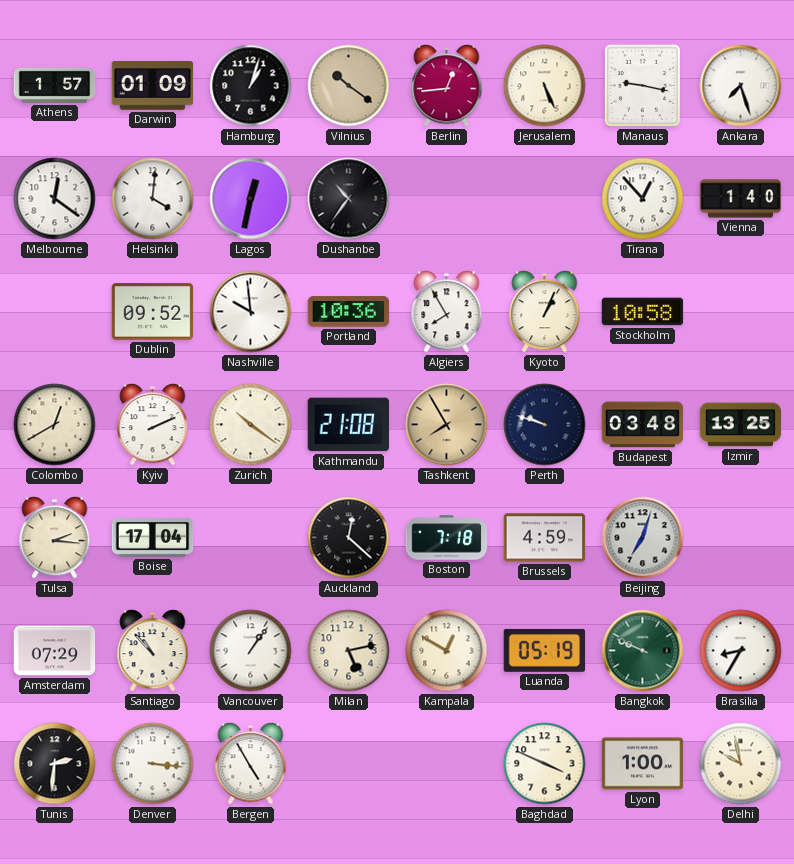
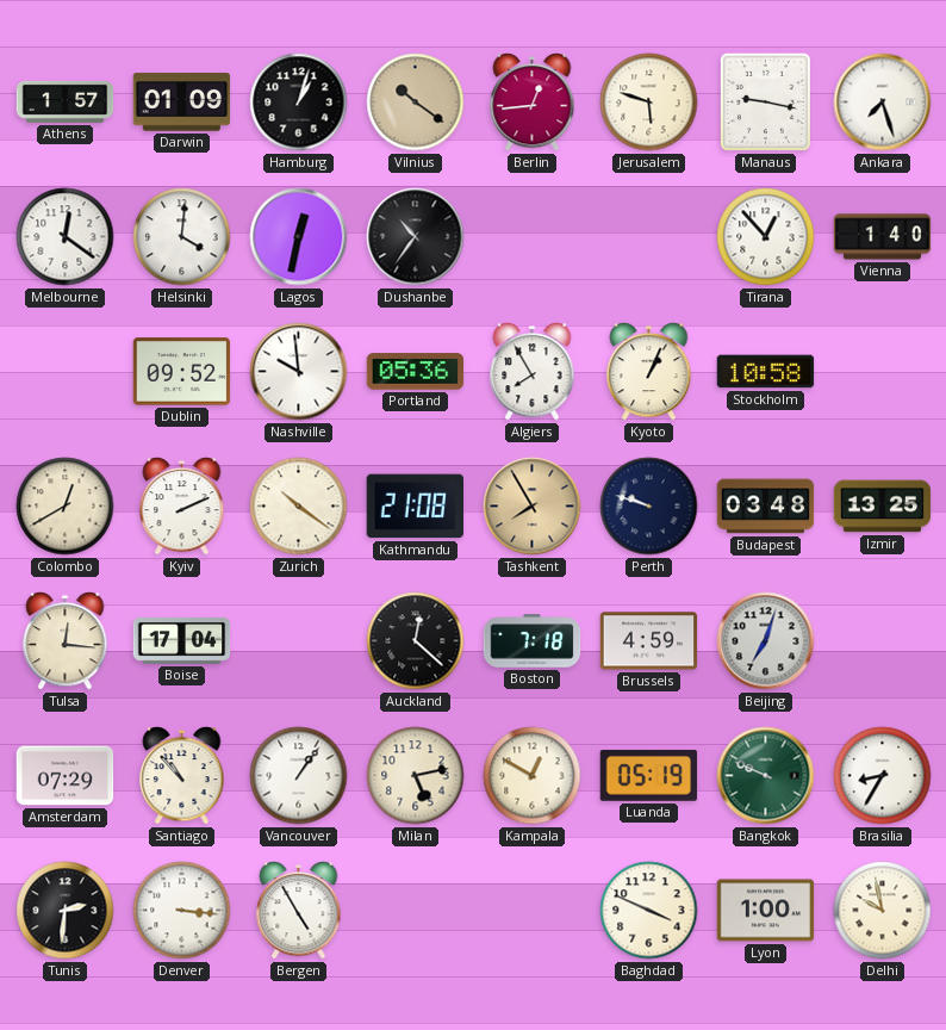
Jerusalem: 5:26 -> 5:48
Portland: 10:36 -> 05:36
Tulsa: 2:16 -> 12:16
